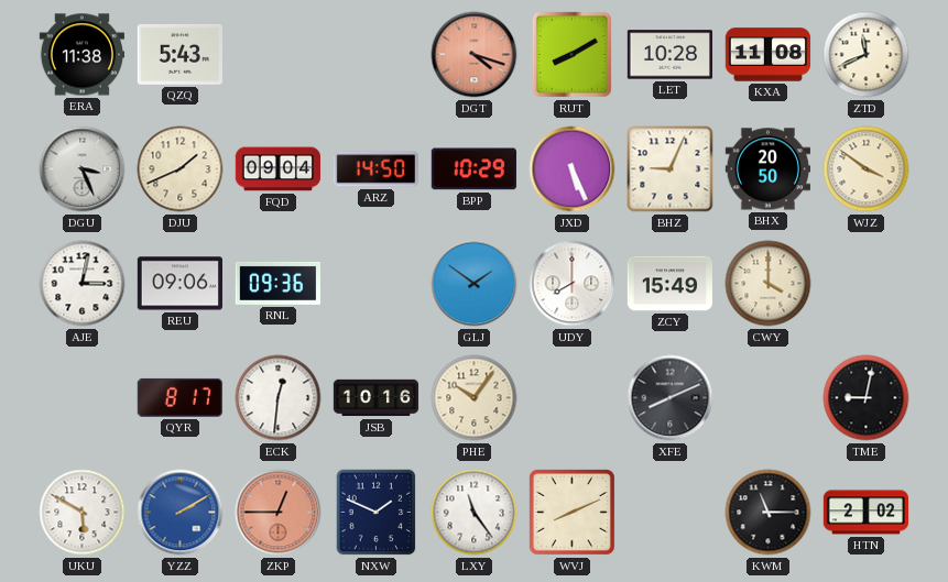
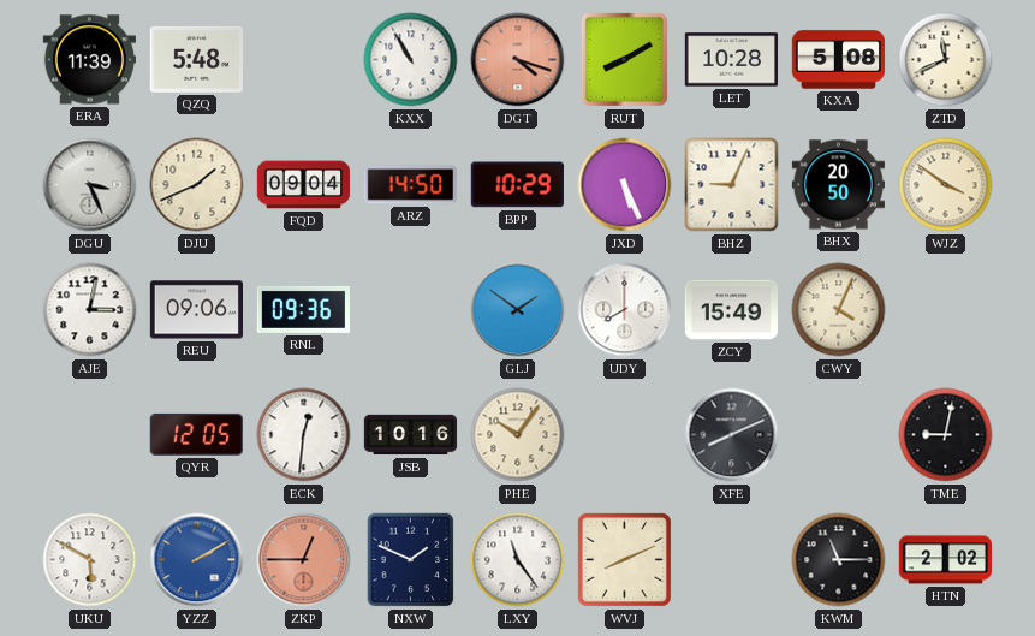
ERA: 11:38 -> 11:39
QZQ: 5:43 -> 5:48
KXX: none -> 10:55
KXA: 11:08 -> 5:08
CWY: 4:00 -> 4:04
QYR: 8:17 -> 12:05
